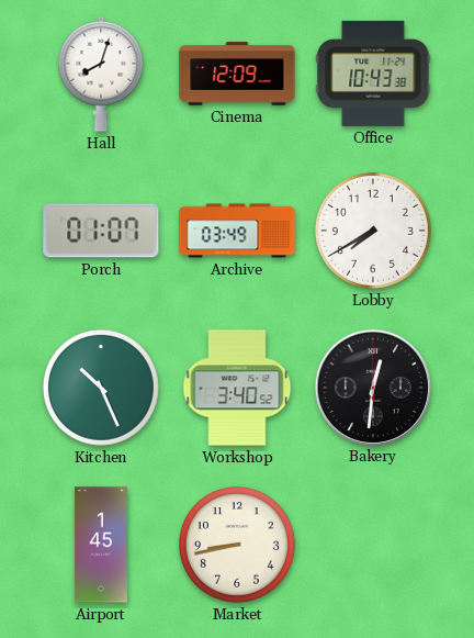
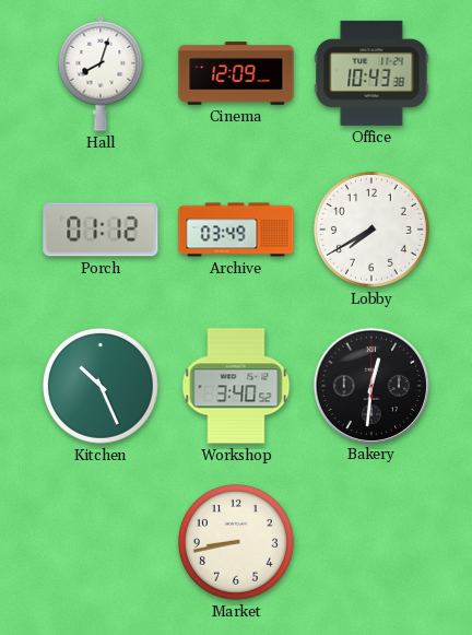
Porch: 01:07 -> 01:12
Airport: 1:45 -> none
